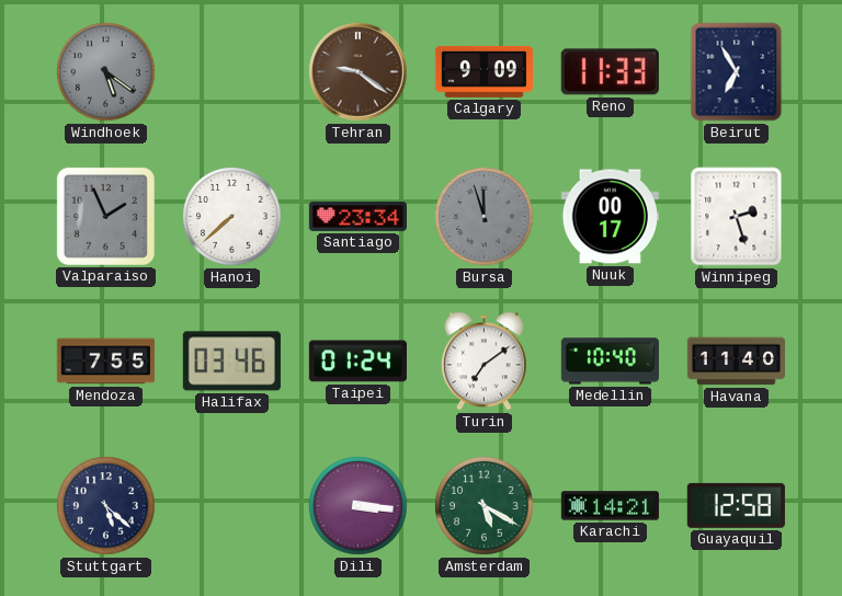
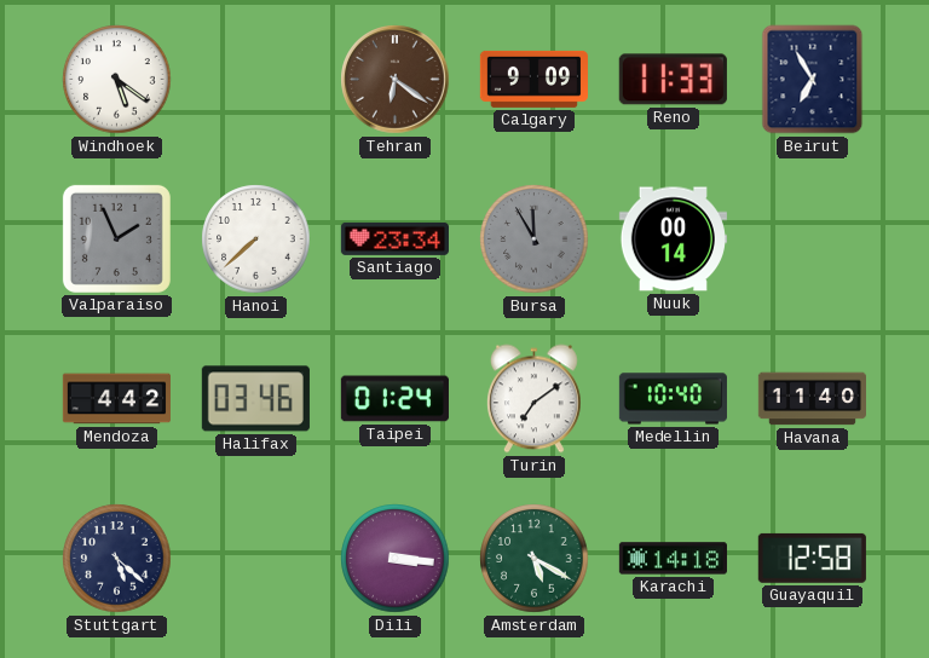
Windhoek dial: grey -> white
Tehran: 9:21 -> 6:21
Bursa: 11:57 -> 11:55
Nuuk: 00:17 -> 00:14
Winnipeg: 2:27 -> none
Mendoza: 7:55 -> 4:42
Karachi: 14:21 -> 14:18
